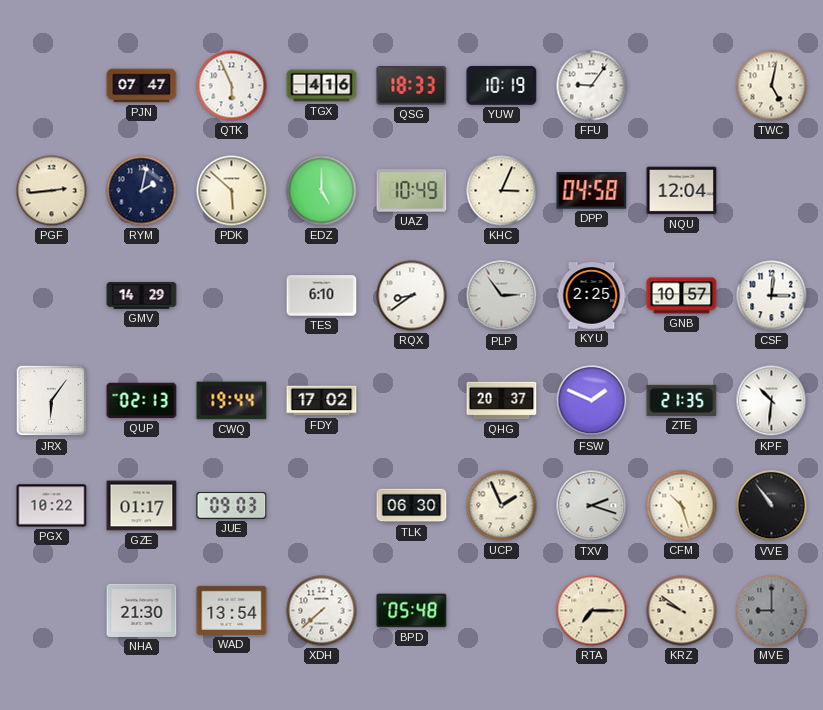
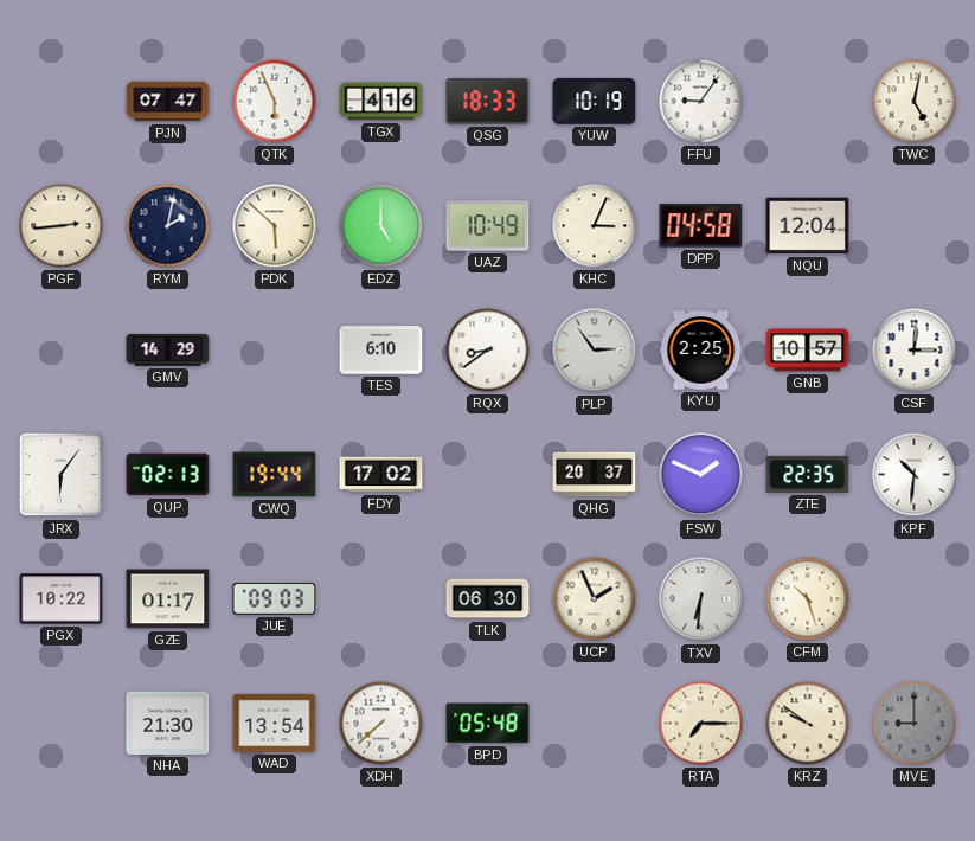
ZTE: 21:35 -> 22:35
TXV: 2:18 -> 6:31
VVE: 10:54 -> none
